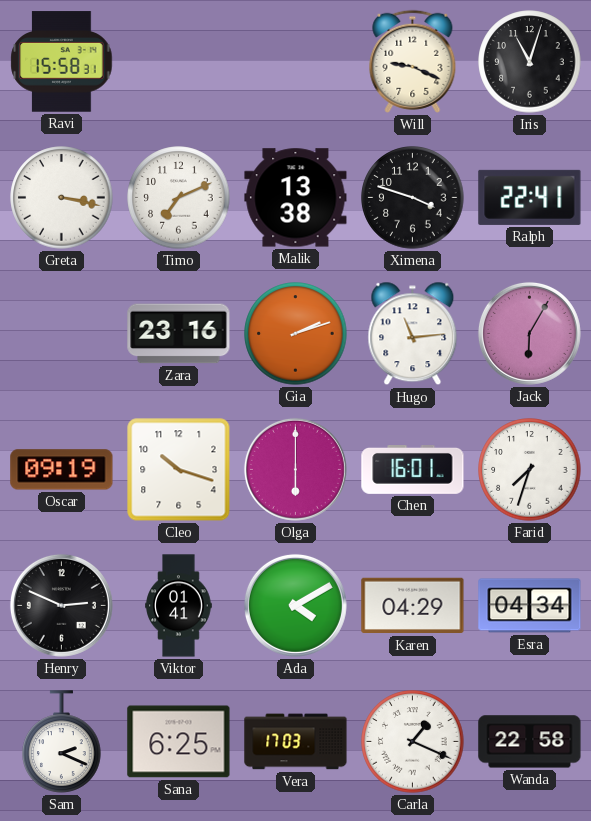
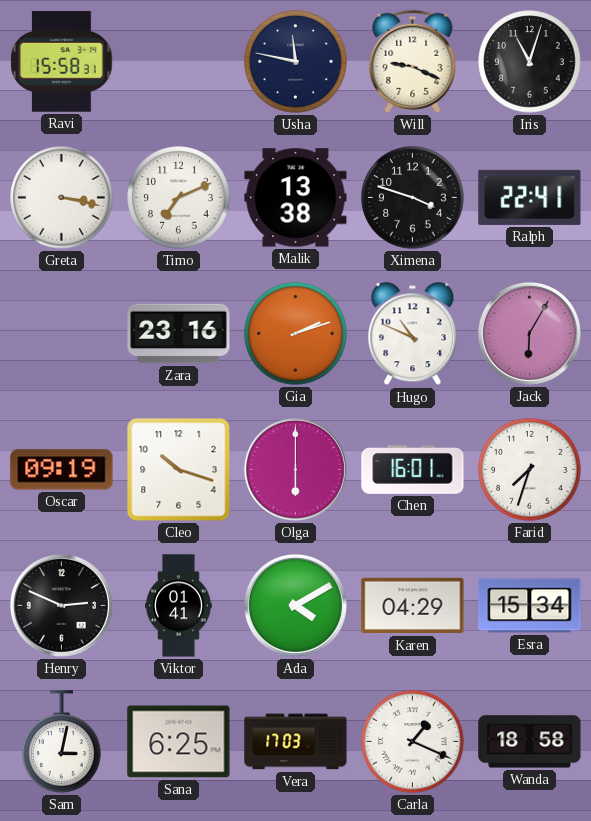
Usha: none -> 11:47
Hugo: 11:14 -> 10:49
Esra: 04:34 -> 15:34
Sam: 2:19 -> 3:02
Wanda: 22:58 -> 18:58
